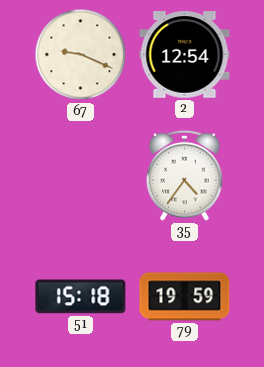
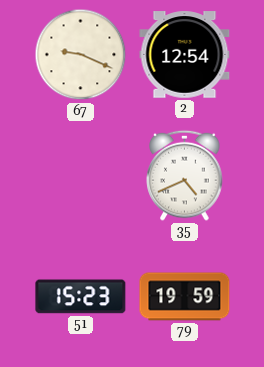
35: 4:36 -> 4:41
51: 15:18 -> 15:23
